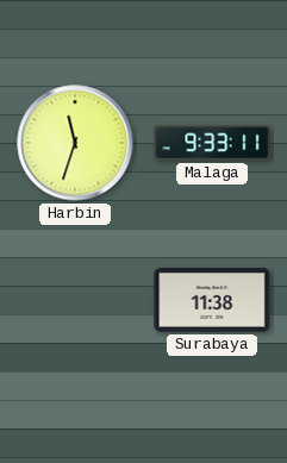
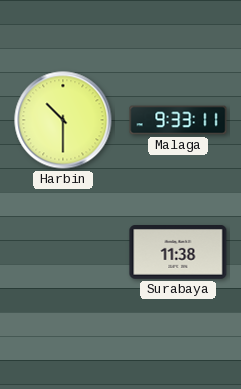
Harbin: 11:33 -> 10:30
